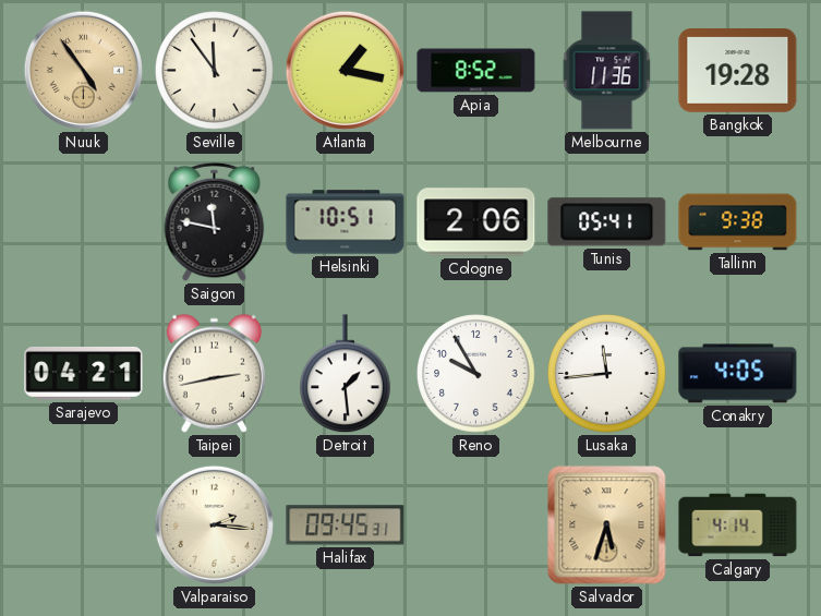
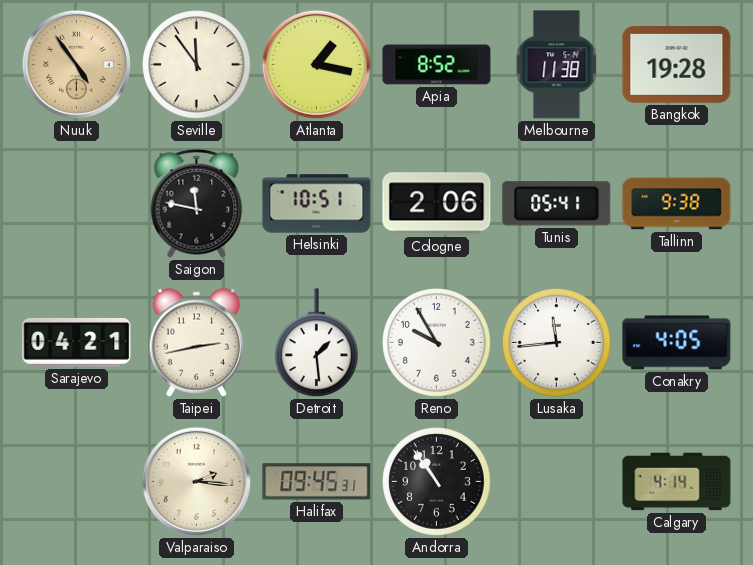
Melbourne: 11:36 -> 11:38
Andorra: none -> 10:54
Salvador: 5:33 -> none
